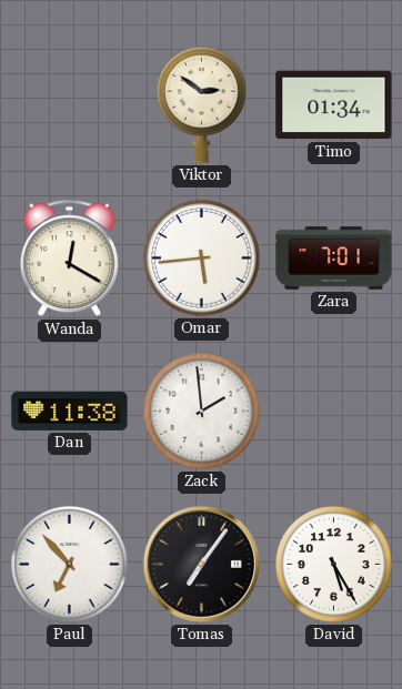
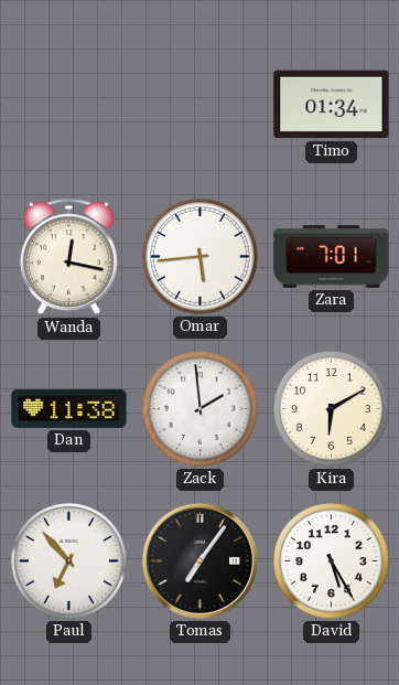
Viktor: 2:51 -> none
Wanda: 12:20 -> 12:17
Kira: none -> 6:10
